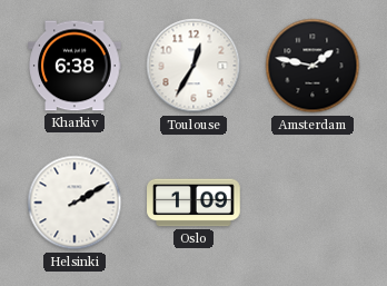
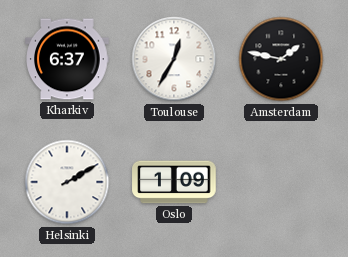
Kharkiv: 6:38 -> 6:37
